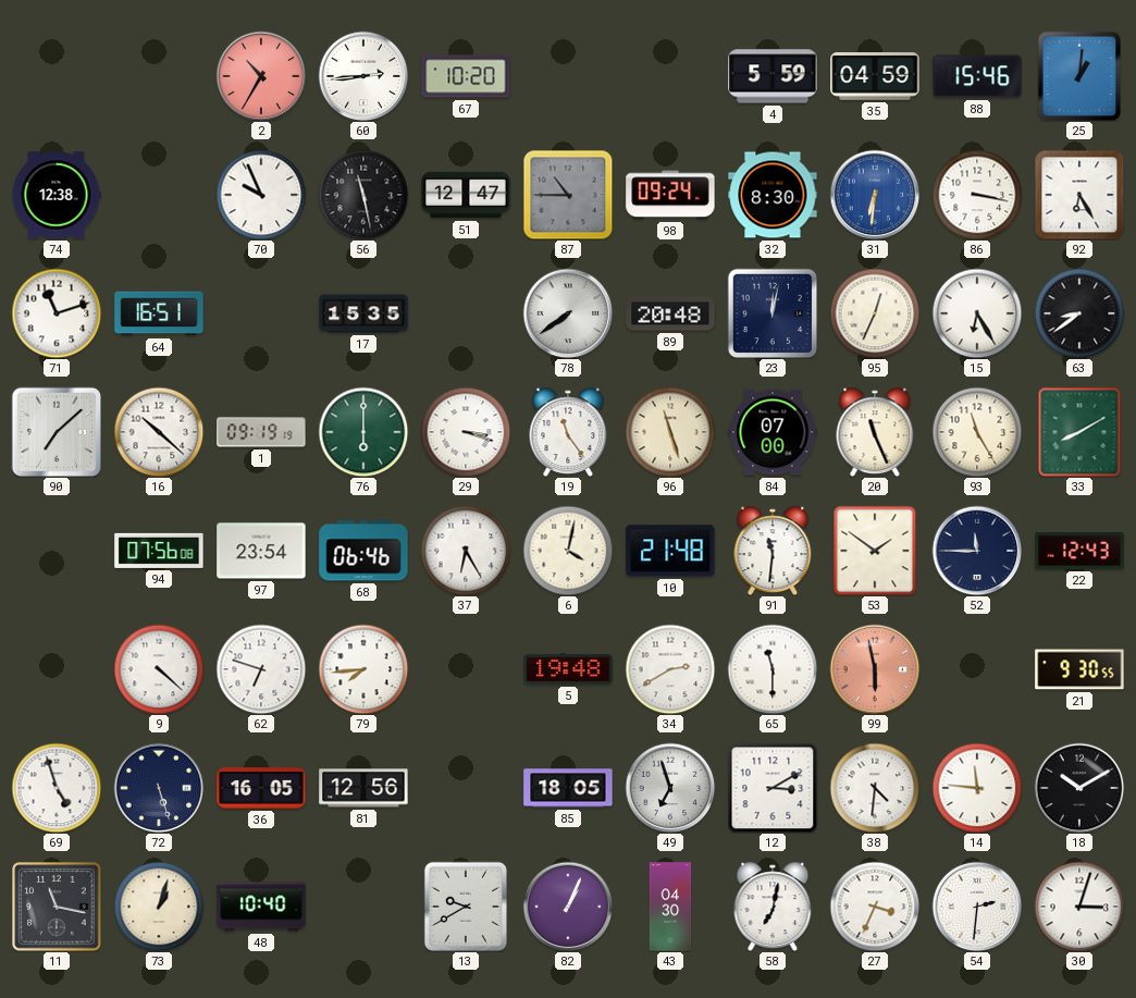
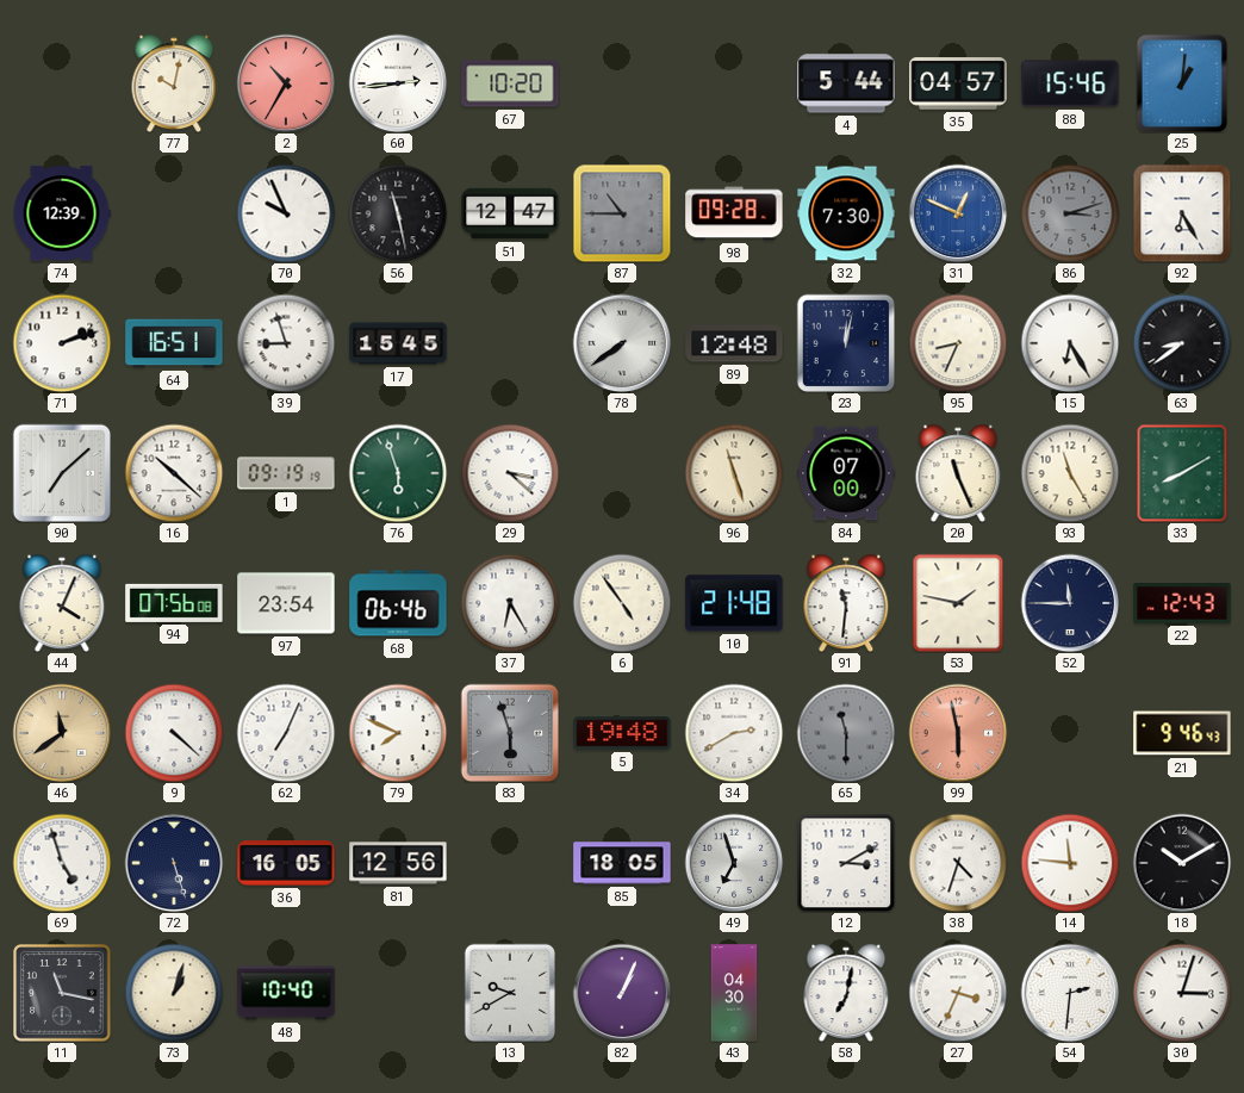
77: none -> 10:02
4: 5:59 -> 5:44
35: 04:59 -> 04:57
74: 12:38 -> 12:39
98: 09:24 -> 09:28
32: 8:30 -> 7:30
31: 6:31 -> 12:49
86: 3:17 -> 3:12
86 dial: white -> grey
71: 11:12 -> 2:12
39: none -> 8:57
17: 15:35 -> 15:45
89: 20:48 -> 12:48
95: 12:34 -> 8:34
76: 6:00 -> 5:57
29: 3:18 -> 3:22
19: 11:24 -> none
44: none -> 4:04
6: 4:02 -> 4:54
53: 1:51 -> 1:47
46: none -> 11:39
62: 6:48 -> 7:04
79: 7:44 -> 7:49
83: none -> 5:57
65 dial: white -> grey
21: 9:30 -> 9:46
38: 4:31 -> 4:33
